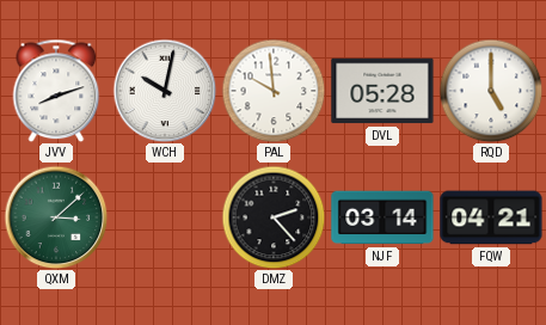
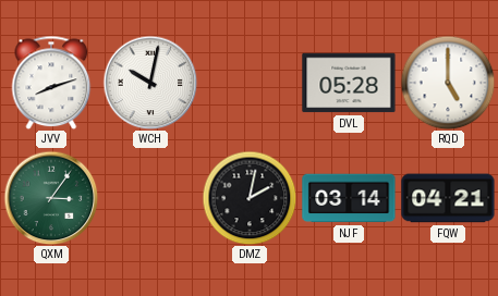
PAL: 9:59 -> none
QXM: 3:08 -> 3:06
DMZ: 2:23 -> 2:02
